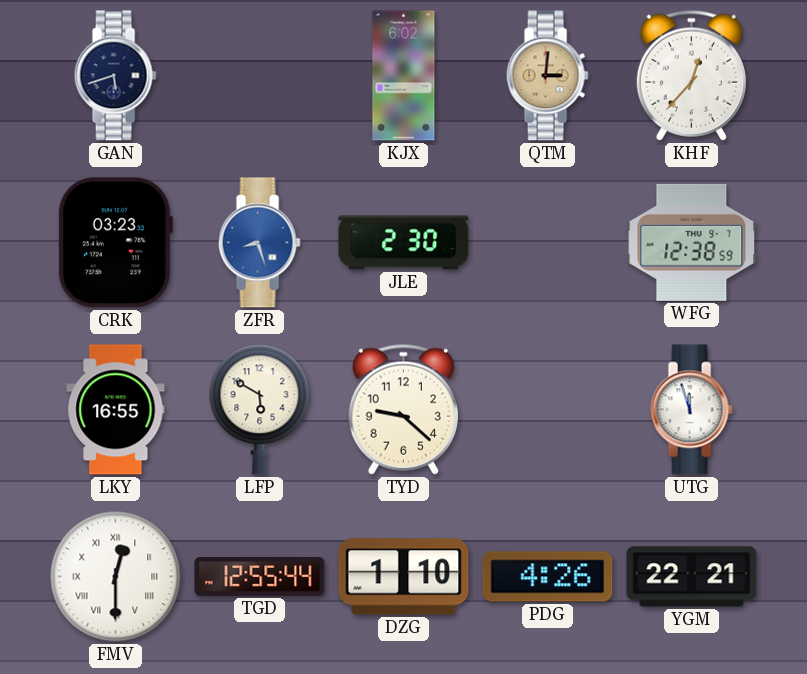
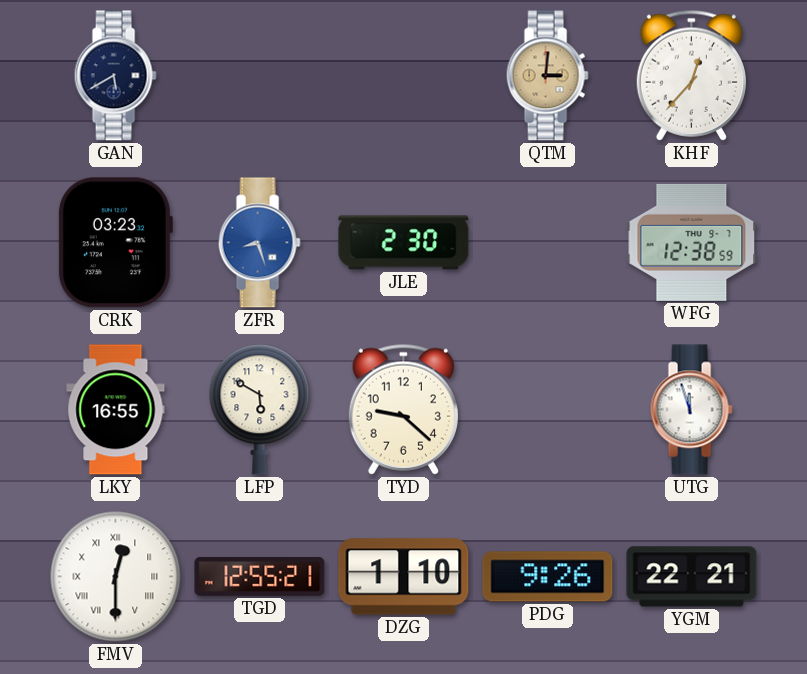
GAN: 5:42 -> 5:40
KJX: 6:02 -> none
TGD: 12:55:44 -> 12:55:21
PDG: 4:26 -> 9:26
